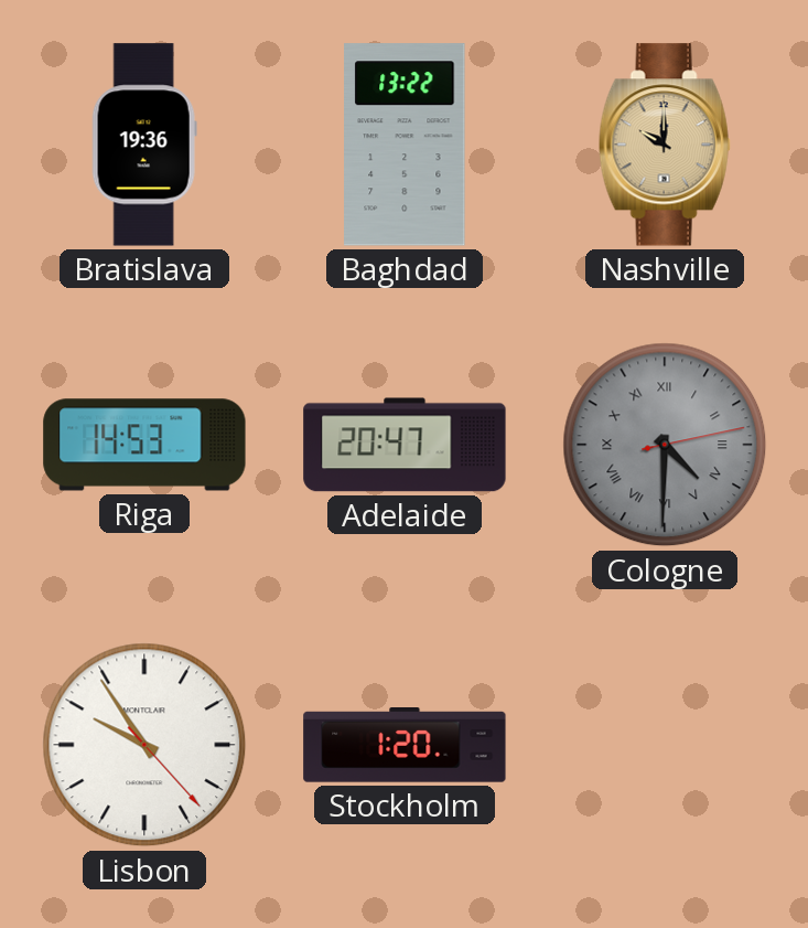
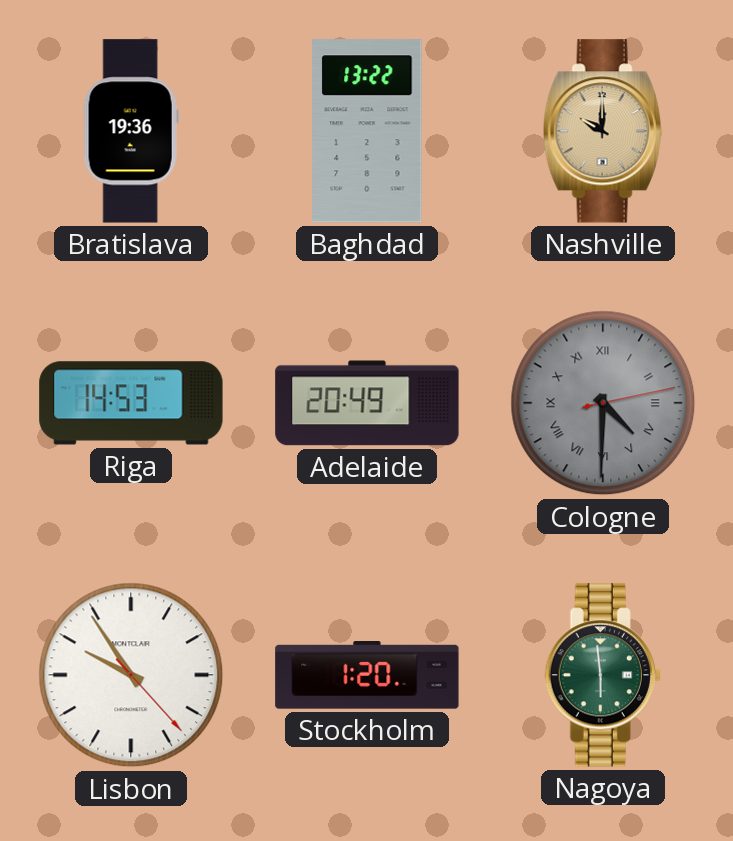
Adelaide: 20:47 -> 20:49
Nagoya: none -> 5:59
